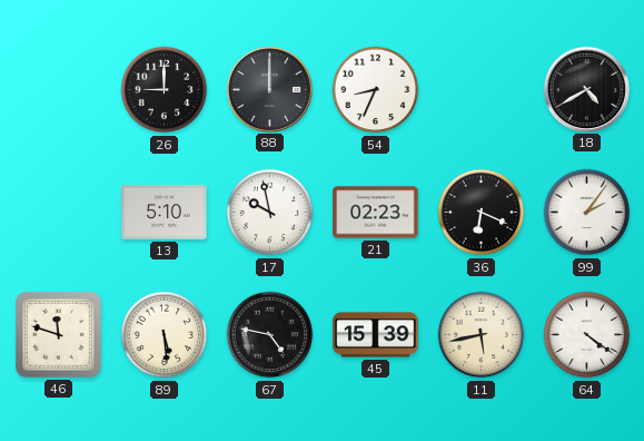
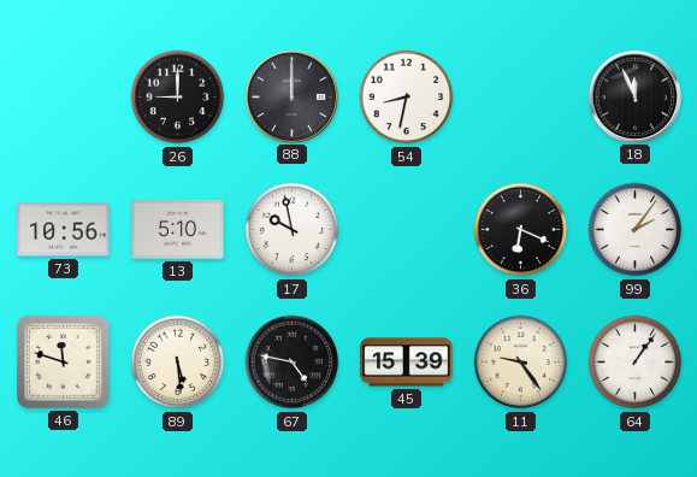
54: 8:34 -> 8:32
18: 4:40 -> 11:56
73: none -> 10:56
21: 02:23 -> none
11: 5:43 -> 9:24
64: 4:21 -> 1:06
